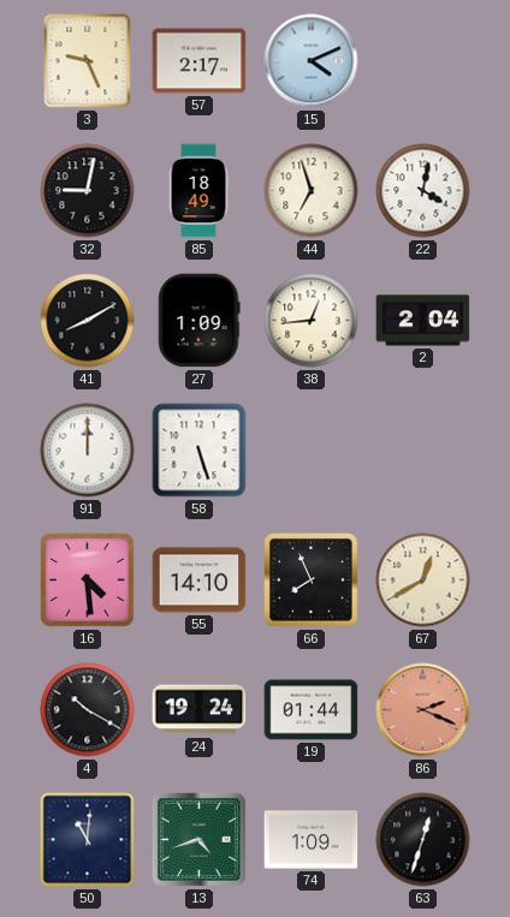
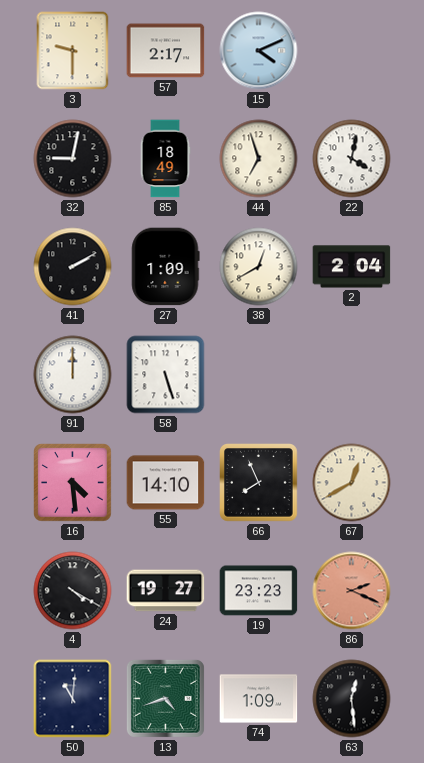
3: 9:26 -> 9:30
41: 8:10 -> 2:10
38: 12:44 -> 12:40
4: 10:20 -> 4:20
24: 19:24 -> 19:27
19: 01:44 -> 23:23
63: 12:33 -> 12:29
